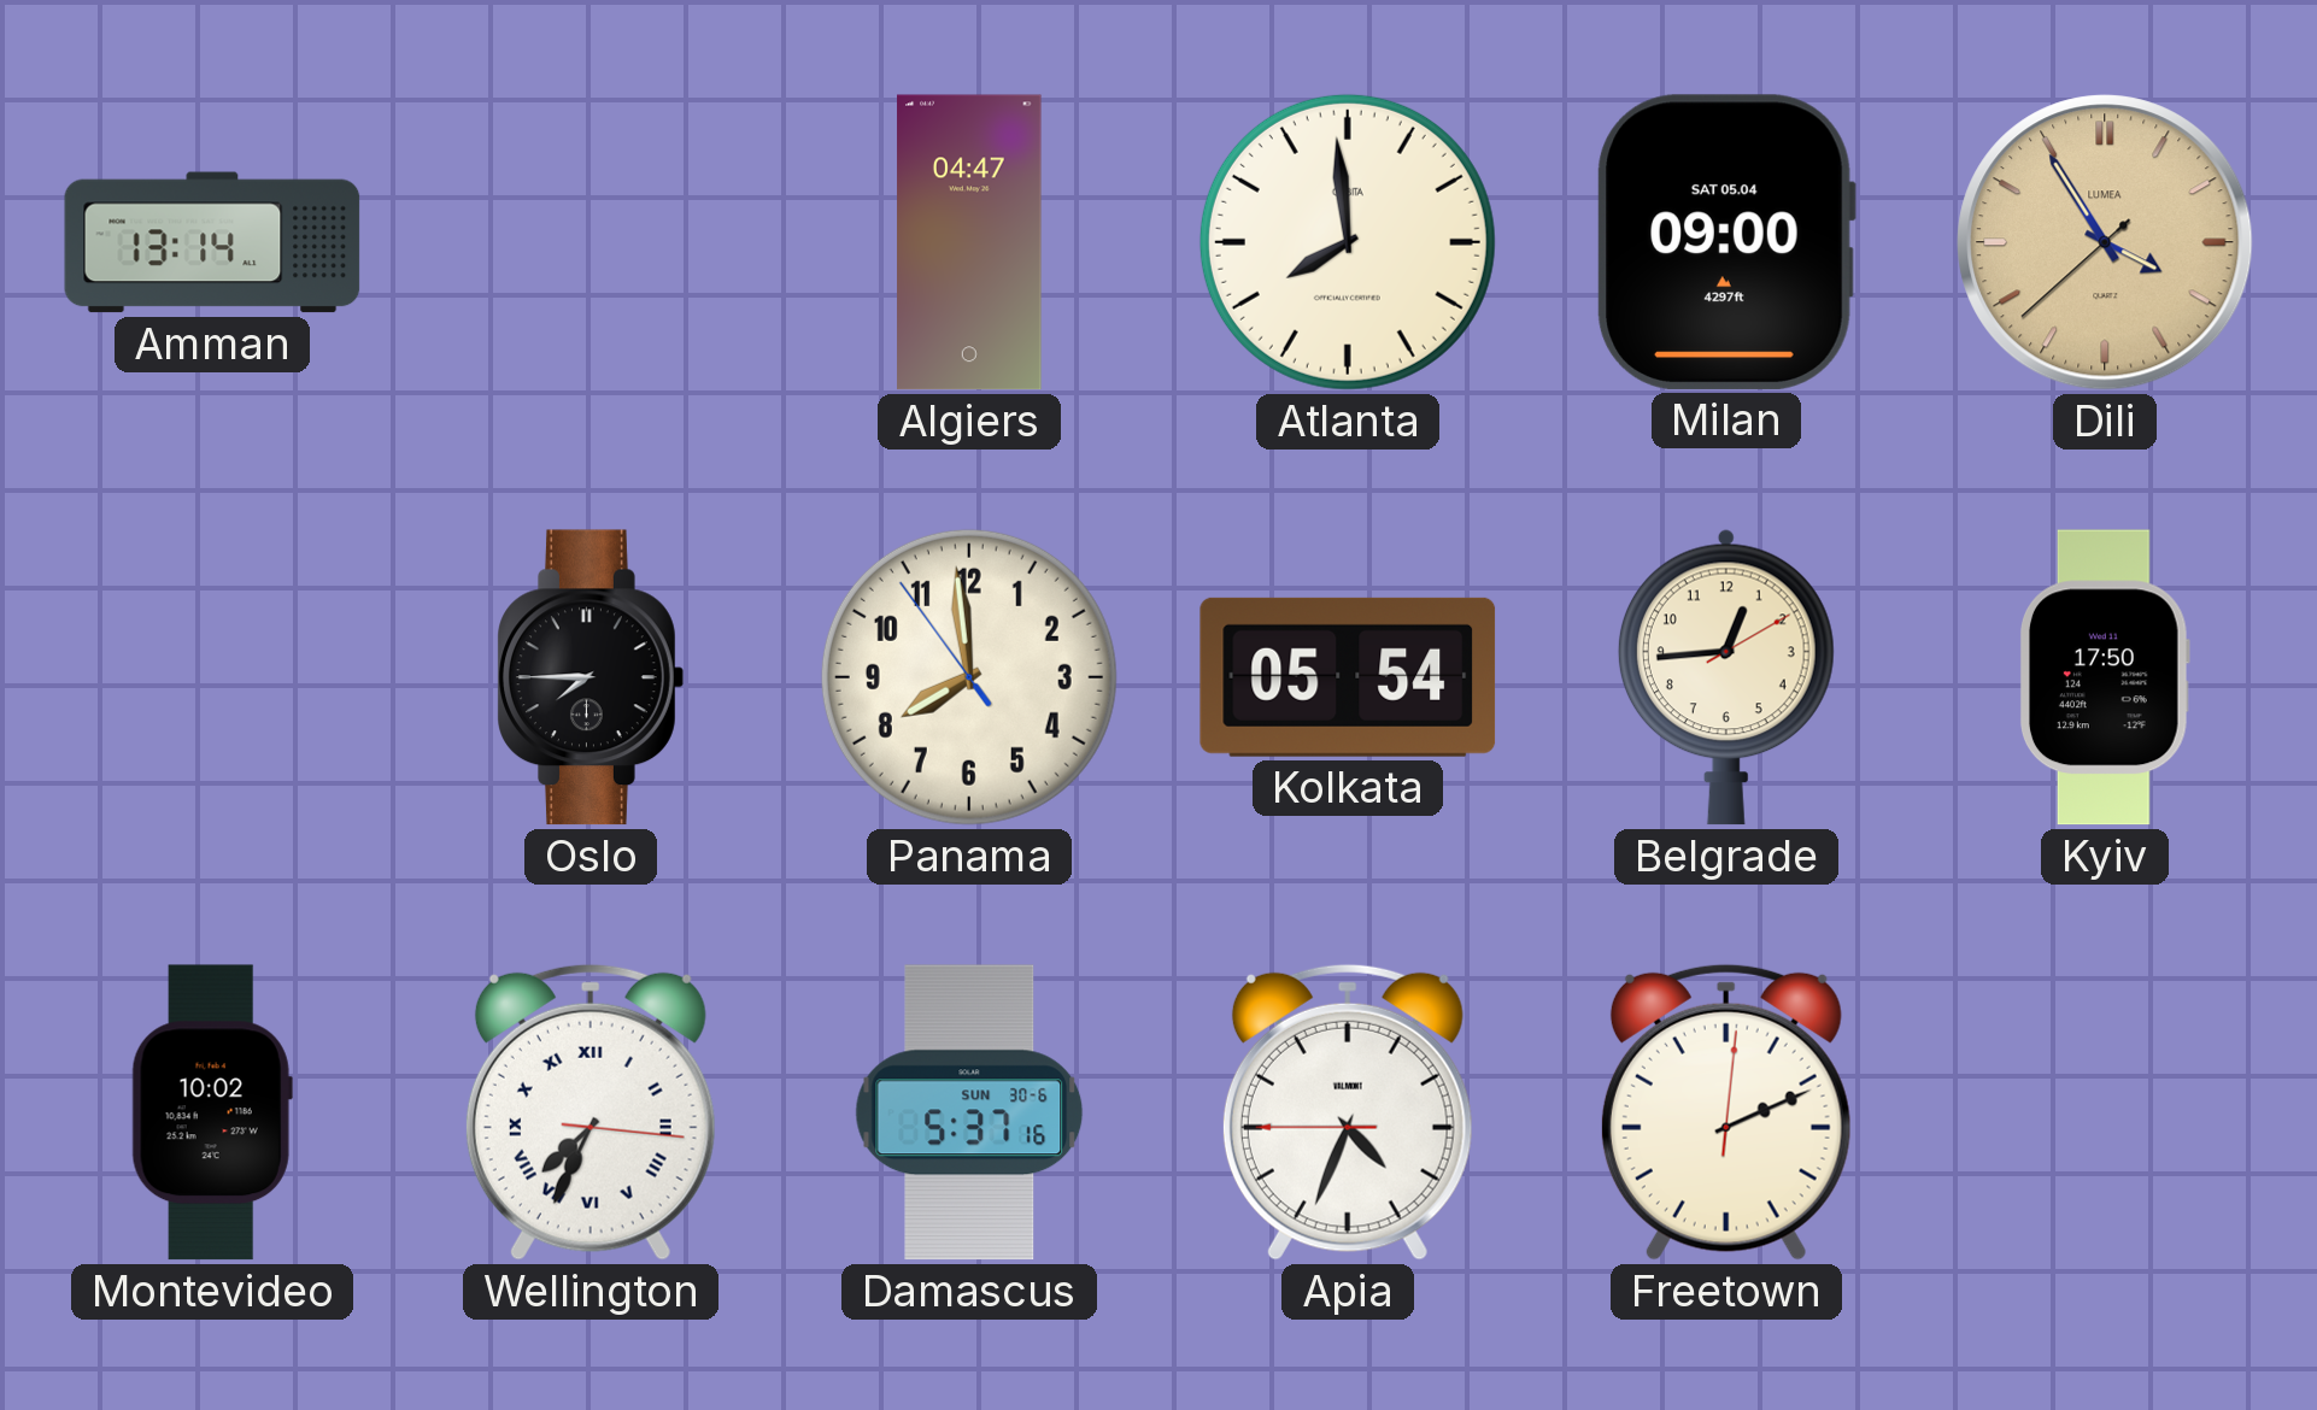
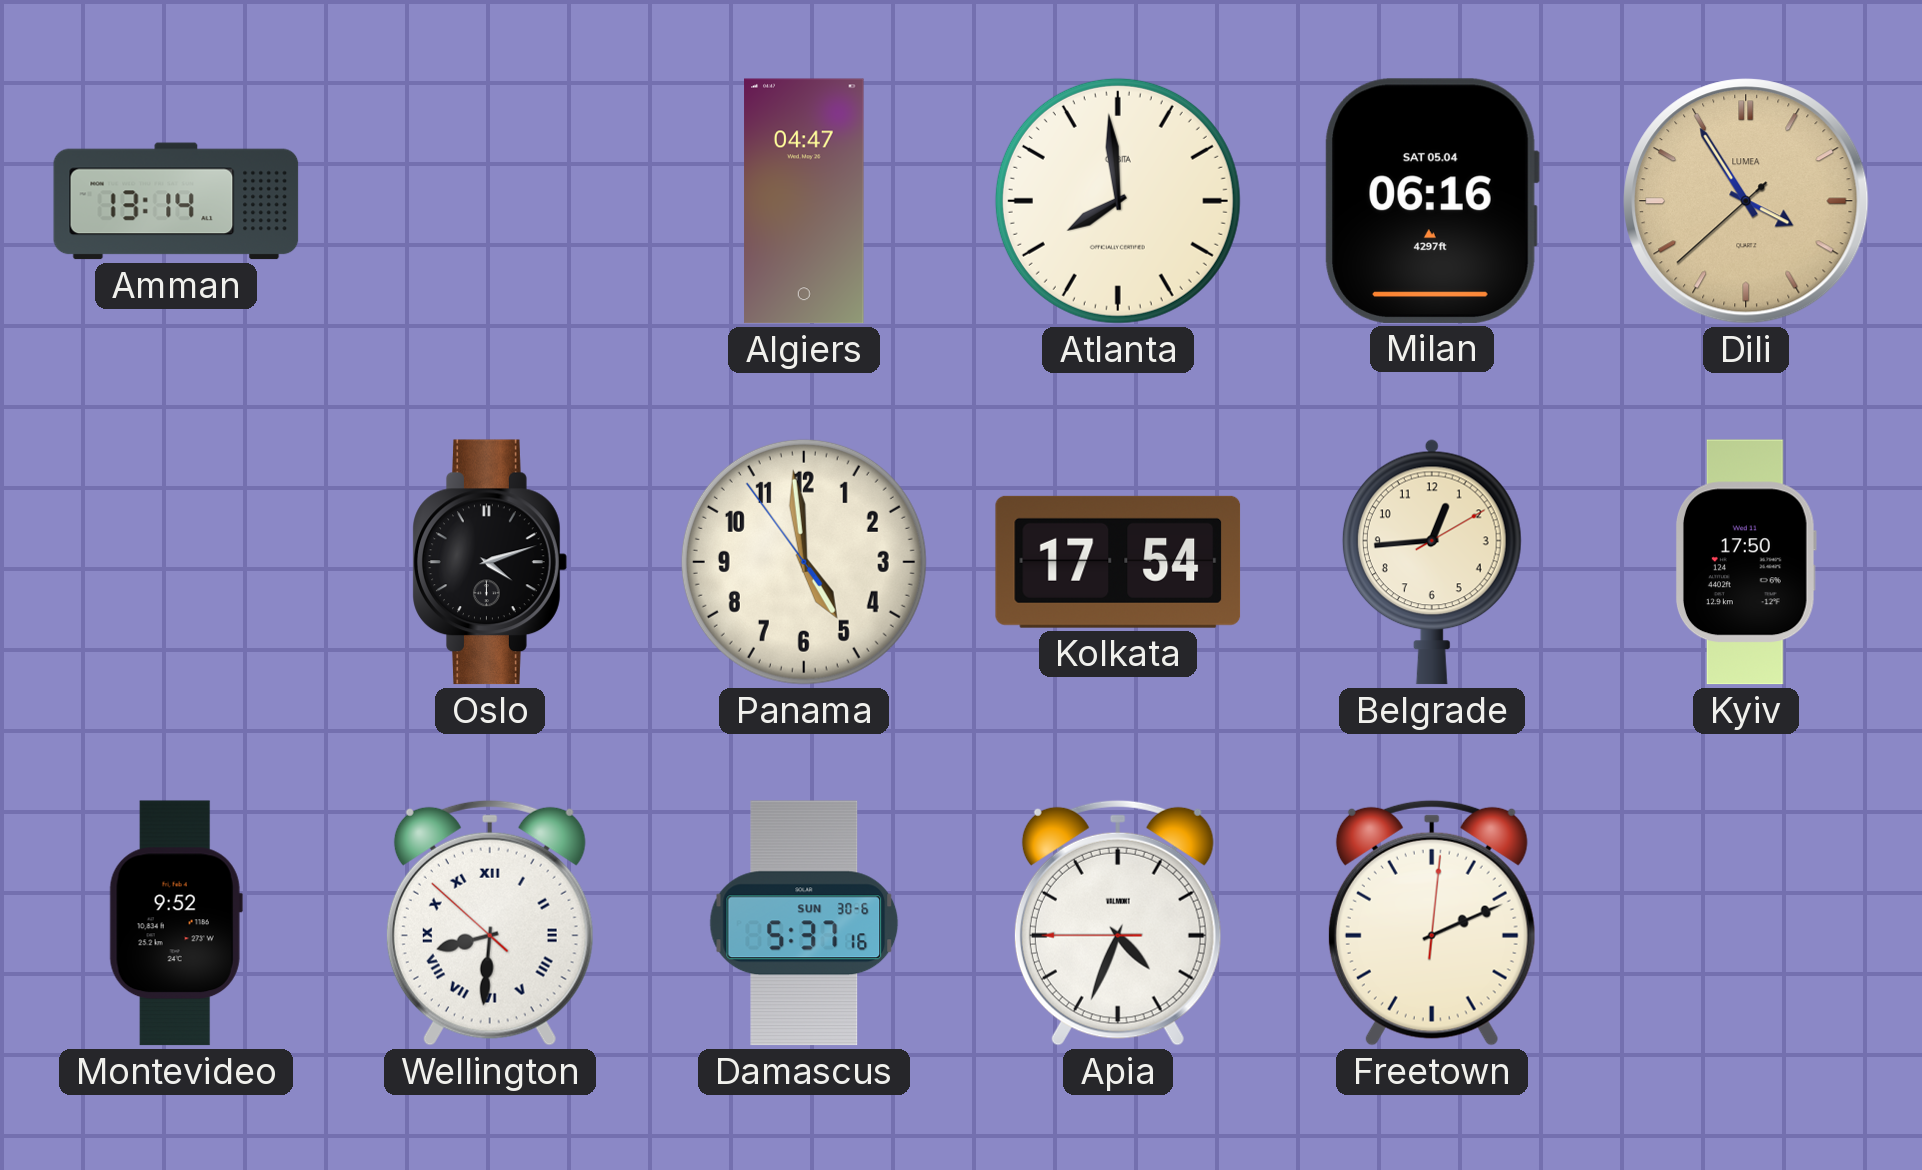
Milan: 09:00 -> 06:16
Oslo: 7:45 -> 4:12
Panama: 7:58 -> 4:58
Kolkata: 05:54 -> 17:54
Montevideo: 10:02 -> 9:52
Wellington: 7:34 -> 8:30
